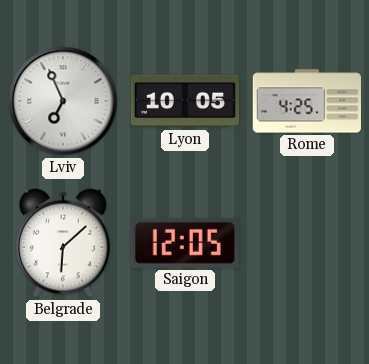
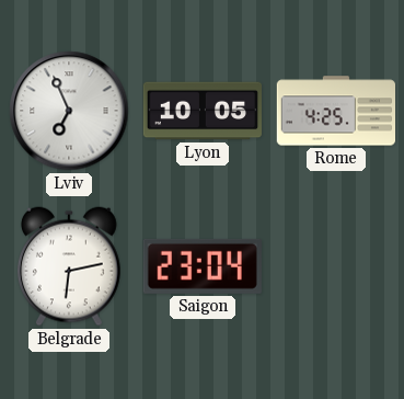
Belgrade: 6:08 -> 6:13
Saigon: 12:05 -> 23:04
